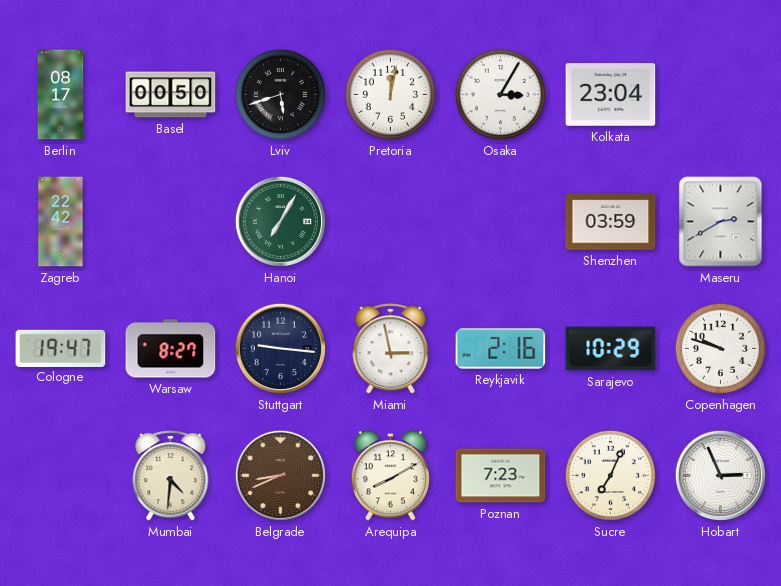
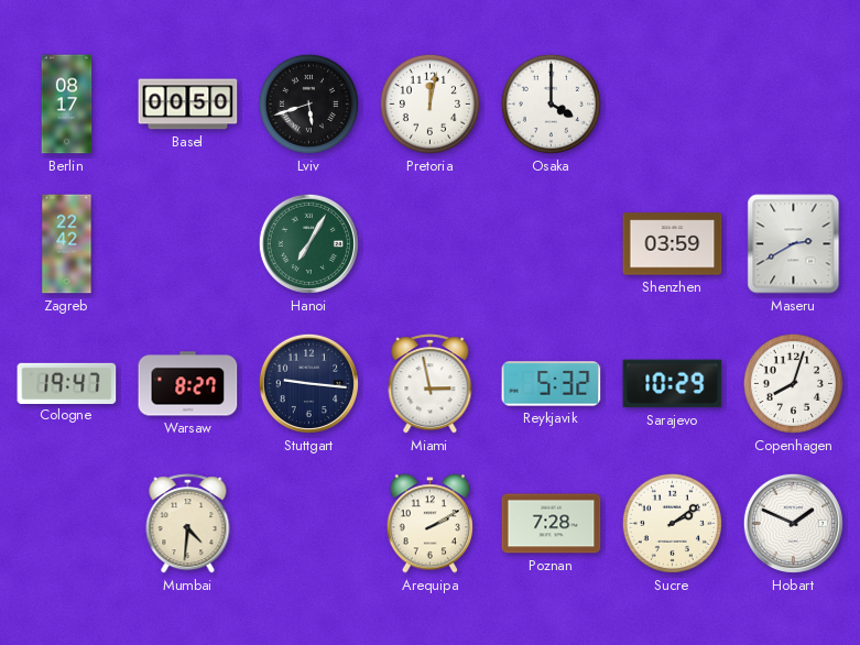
Osaka: 3:05 -> 4:00
Kolkata: 23:04 -> none
Reykjavik: 2:16 -> 5:32
Copenhagen: 9:48 -> 8:03
Belgrade: 8:41 -> none
Arequipa: 8:10 -> 2:10
Poznan: 7:23 -> 7:28
Sucre: 7:04 -> 2:09
Hobart: 2:56 -> 1:49
